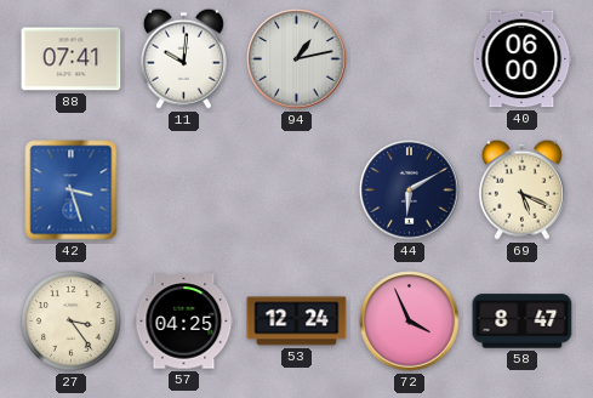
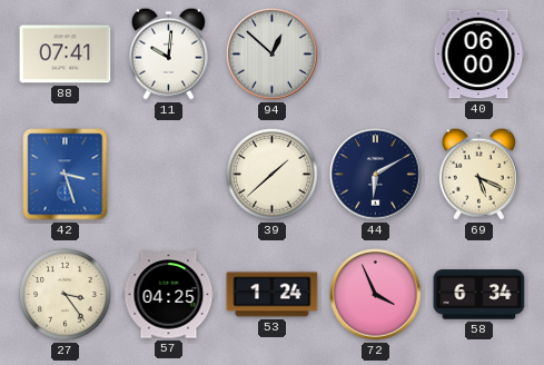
94: 1:13 -> 12:52
39: none -> 1:38
53: 12:24 -> 1:24
58: 8:47 -> 6:34
